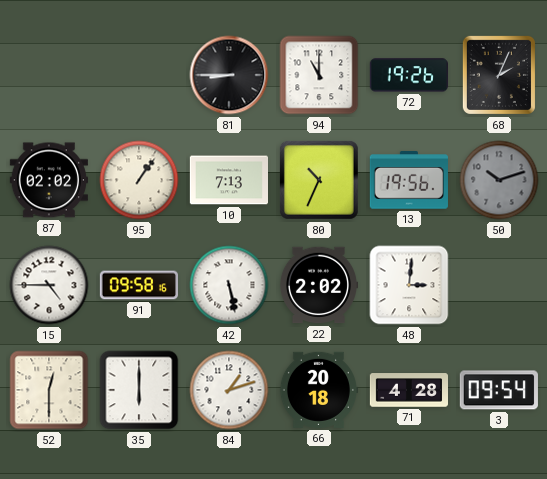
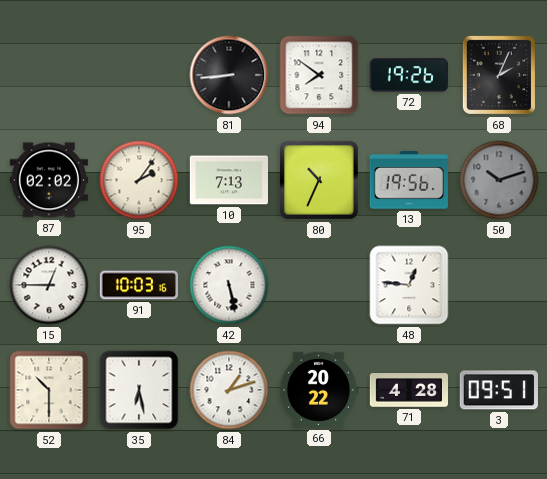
81: 8:45 -> 8:44
94: 11:00 -> 7:51
95: 1:06 -> 2:06
15: 4:45 -> 12:45
91: 09:58 -> 10:03
22: 2:02 -> none
48: 3:01 -> 12:46
52: 12:30 -> 10:30
35: 6:00 -> 6:28
66: 20:18 -> 20:22
3: 09:54 -> 09:51
